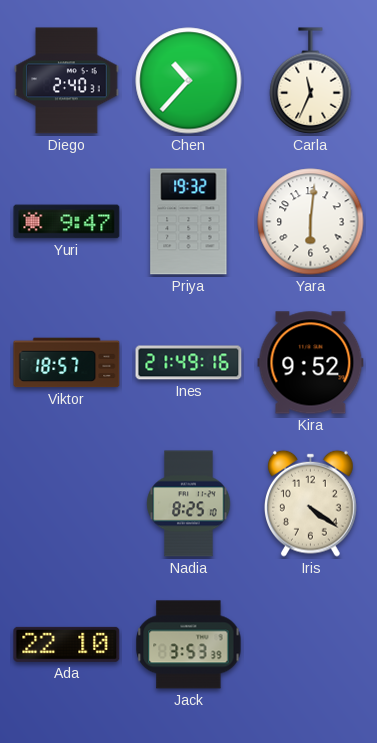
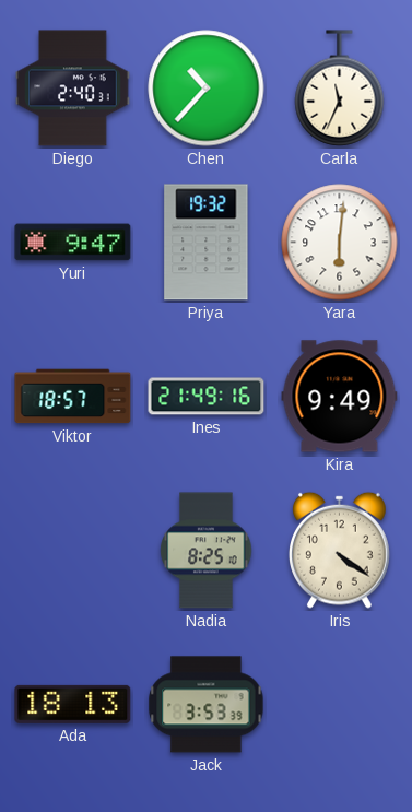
Kira: 9:52 -> 9:49
Ada: 22:10 -> 18:13
